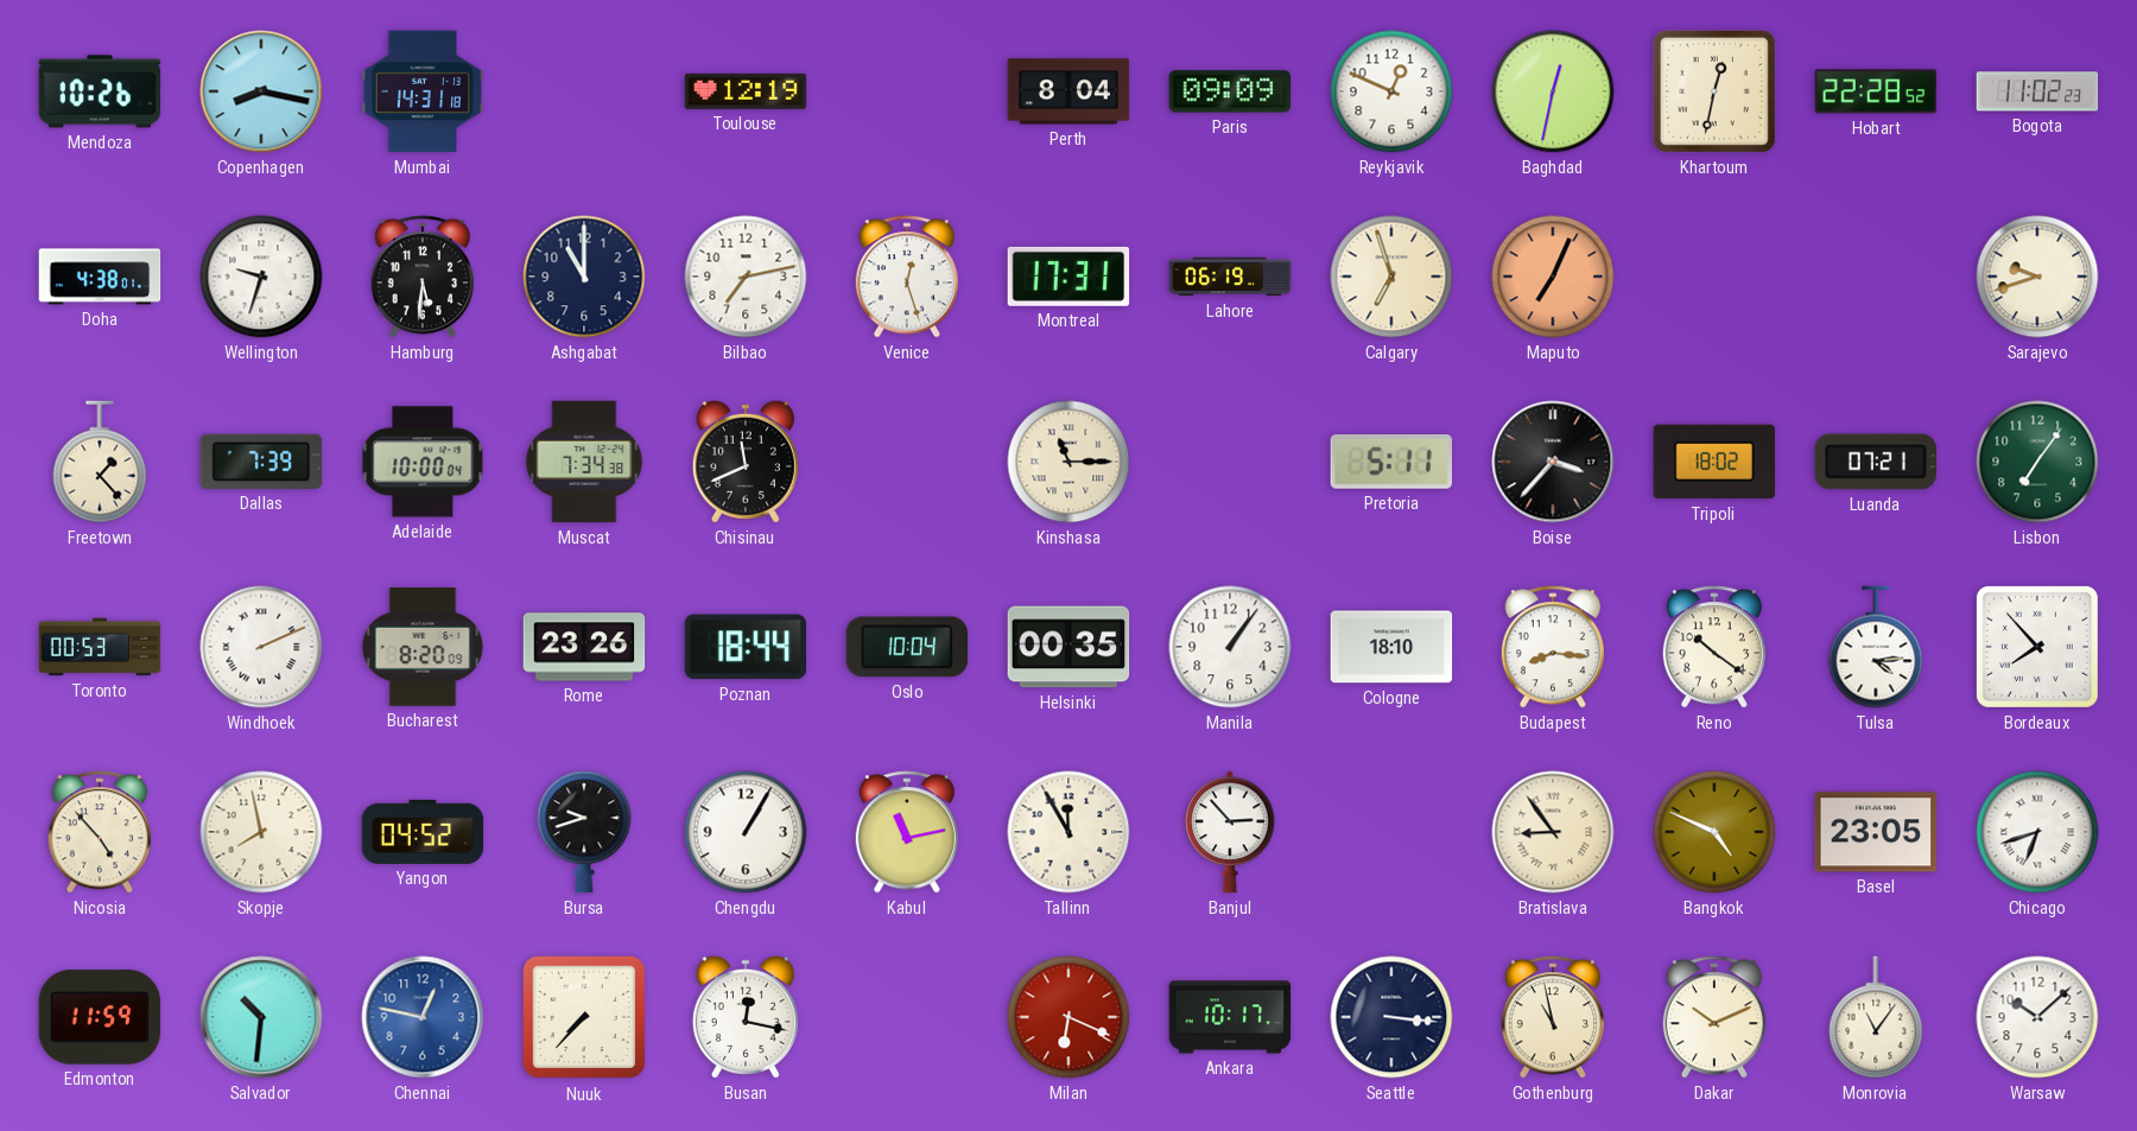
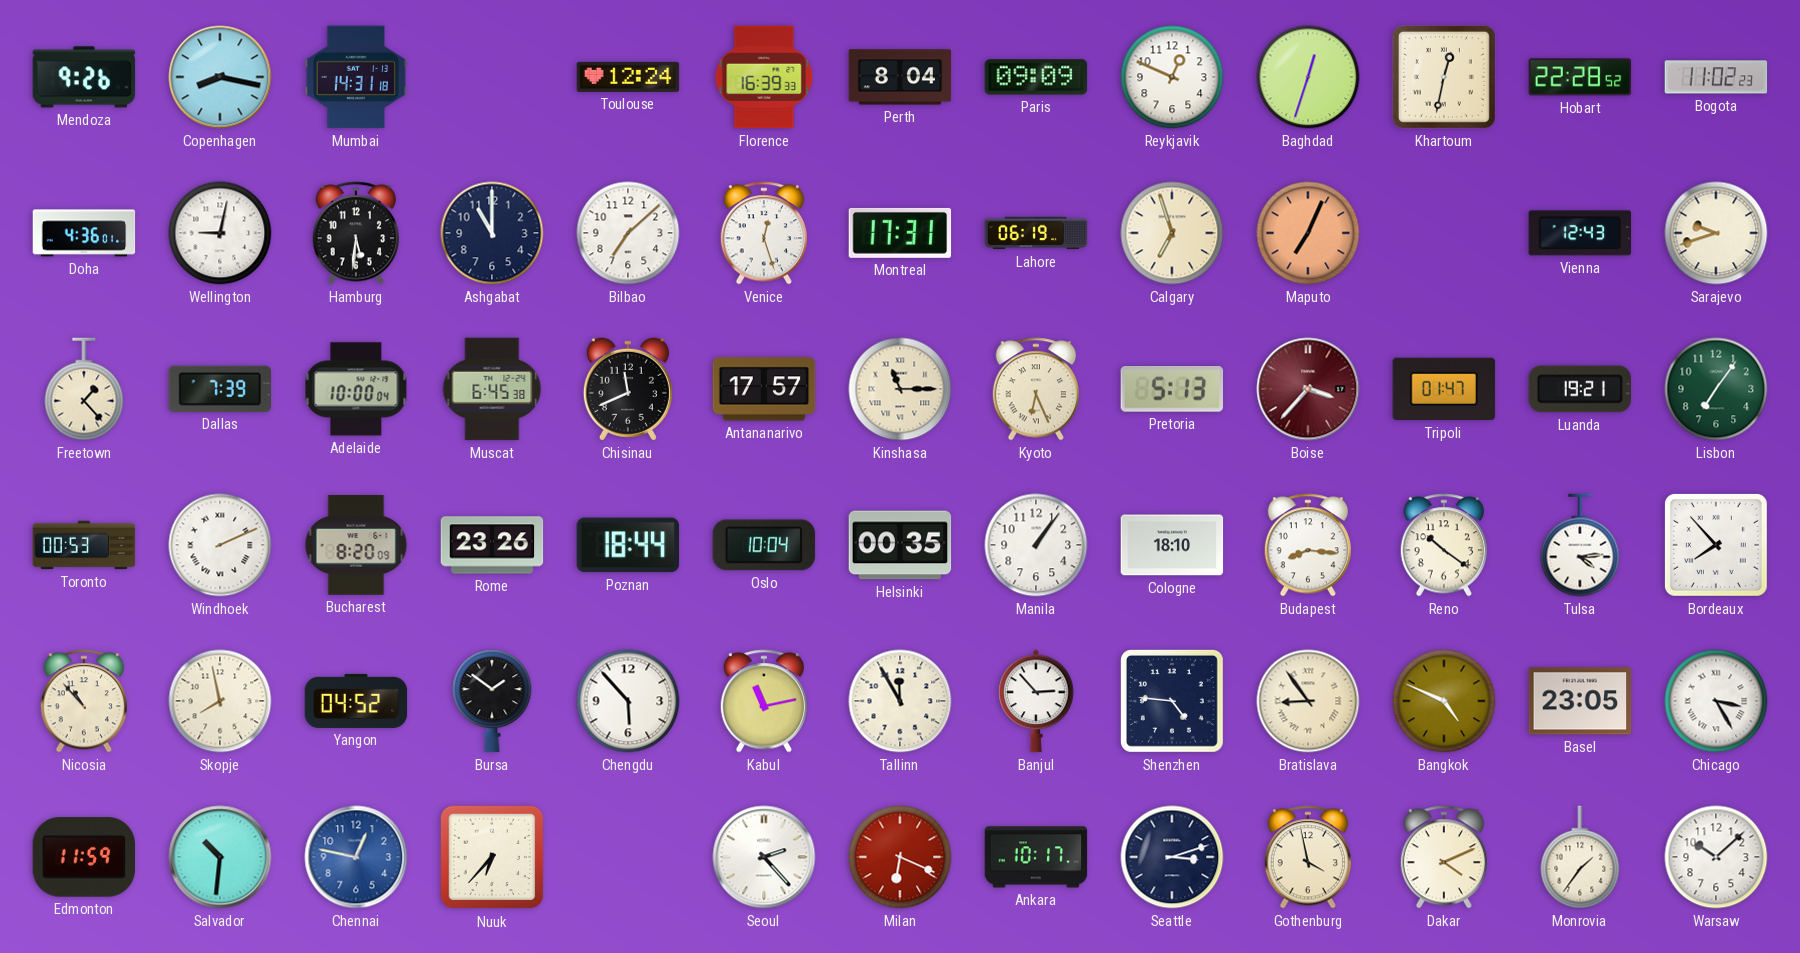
Mendoza: 10:26 -> 9:26
Toulouse: 12:19 -> 12:24
Florence: none -> 16:39
Baghdad: 12:32 -> 12:33
Doha: 4:38 -> 4:36
Wellington: 9:33 -> 9:02
Bilbao: 7:13 -> 7:08
Vienna: none -> 12:43
Muscat: 7:34 -> 6:45
Antananarivo: none -> 17:57
Kyoto: none -> 6:26
Pretoria: 5:11 -> 5:13
Boise dial: black -> burgundy
Tripoli: 18:02 -> 01:47
Luanda: 07:21 -> 19:21
Nicosia: 4:53 -> 10:53
Bursa: 9:42 -> 1:51
Chengdu: 1:05 -> 5:53
Shenzhen: none -> 4:46
Chicago: 6:42 -> 3:25
Nuuk: 7:37 -> 6:37
Busan: 12:17 -> none
Seoul: none -> 2:23
Seattle: 3:16 -> 3:12
Gothenburg: 10:58 -> 3:58
Dakar: 10:11 -> 4:11
Monrovia: 11:06 -> 1:36
